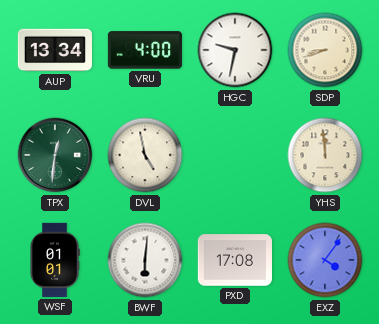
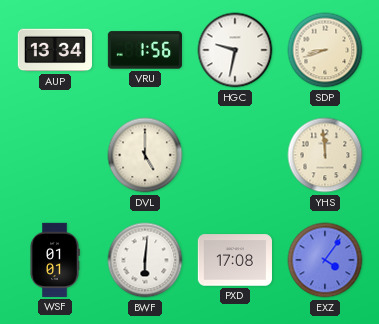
VRU: 4:00 -> 1:56
TPX: 12:31 -> none
DVL: 4:58 -> 5:00
